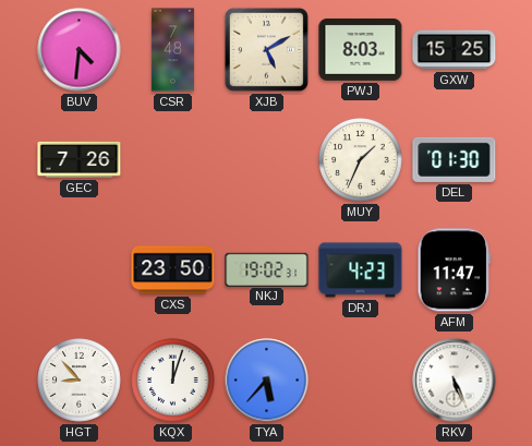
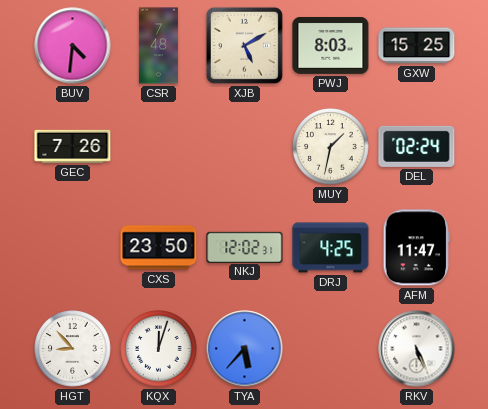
MUY: 1:34 -> 1:32
DEL: 01:30 -> 02:24
NKJ: 19:02 -> 12:02
DRJ: 4:23 -> 4:25
